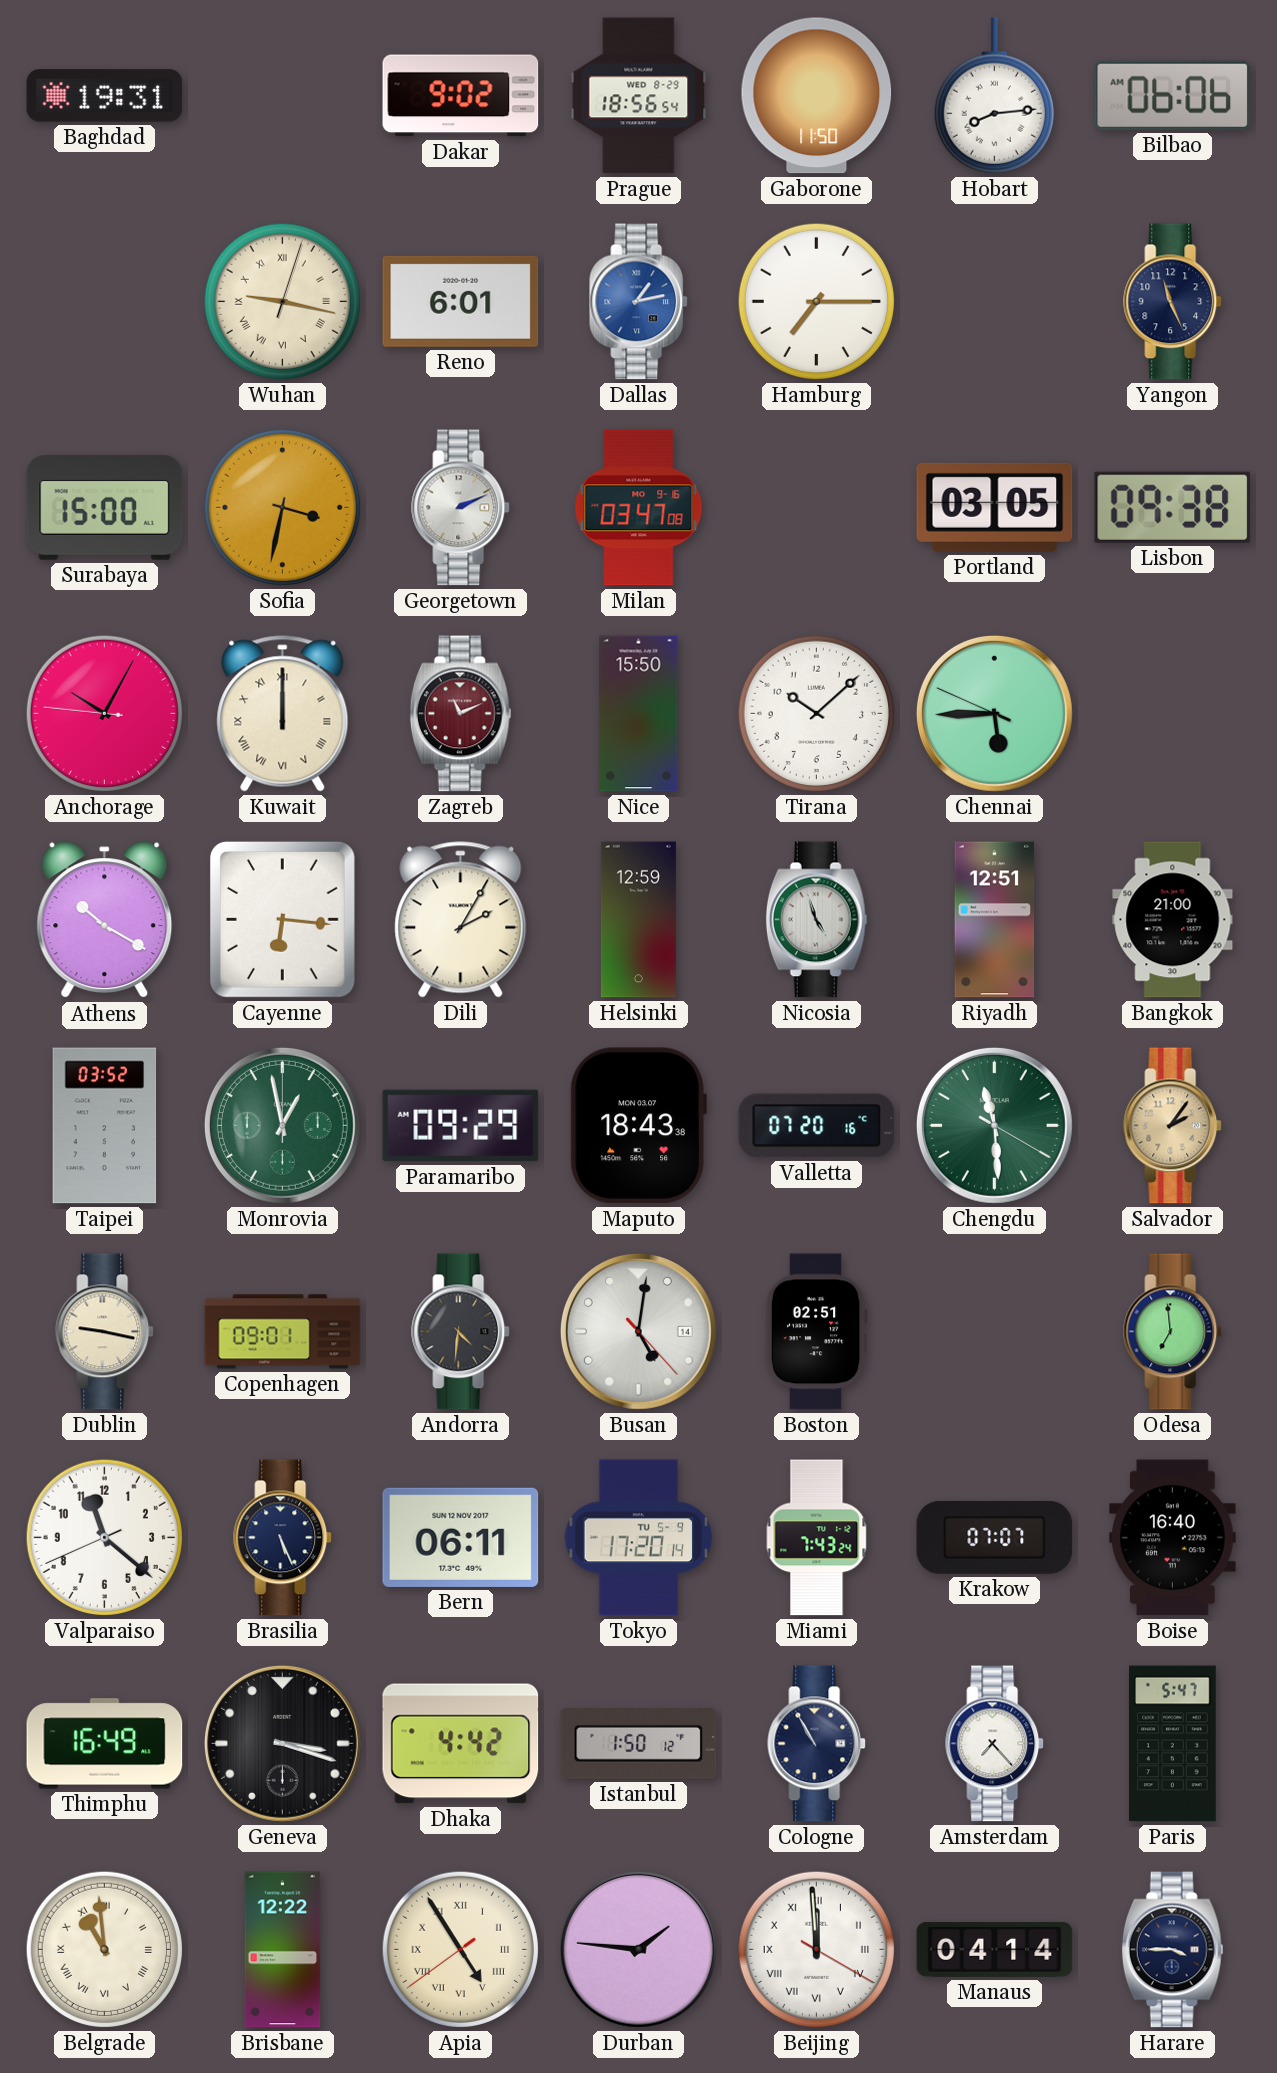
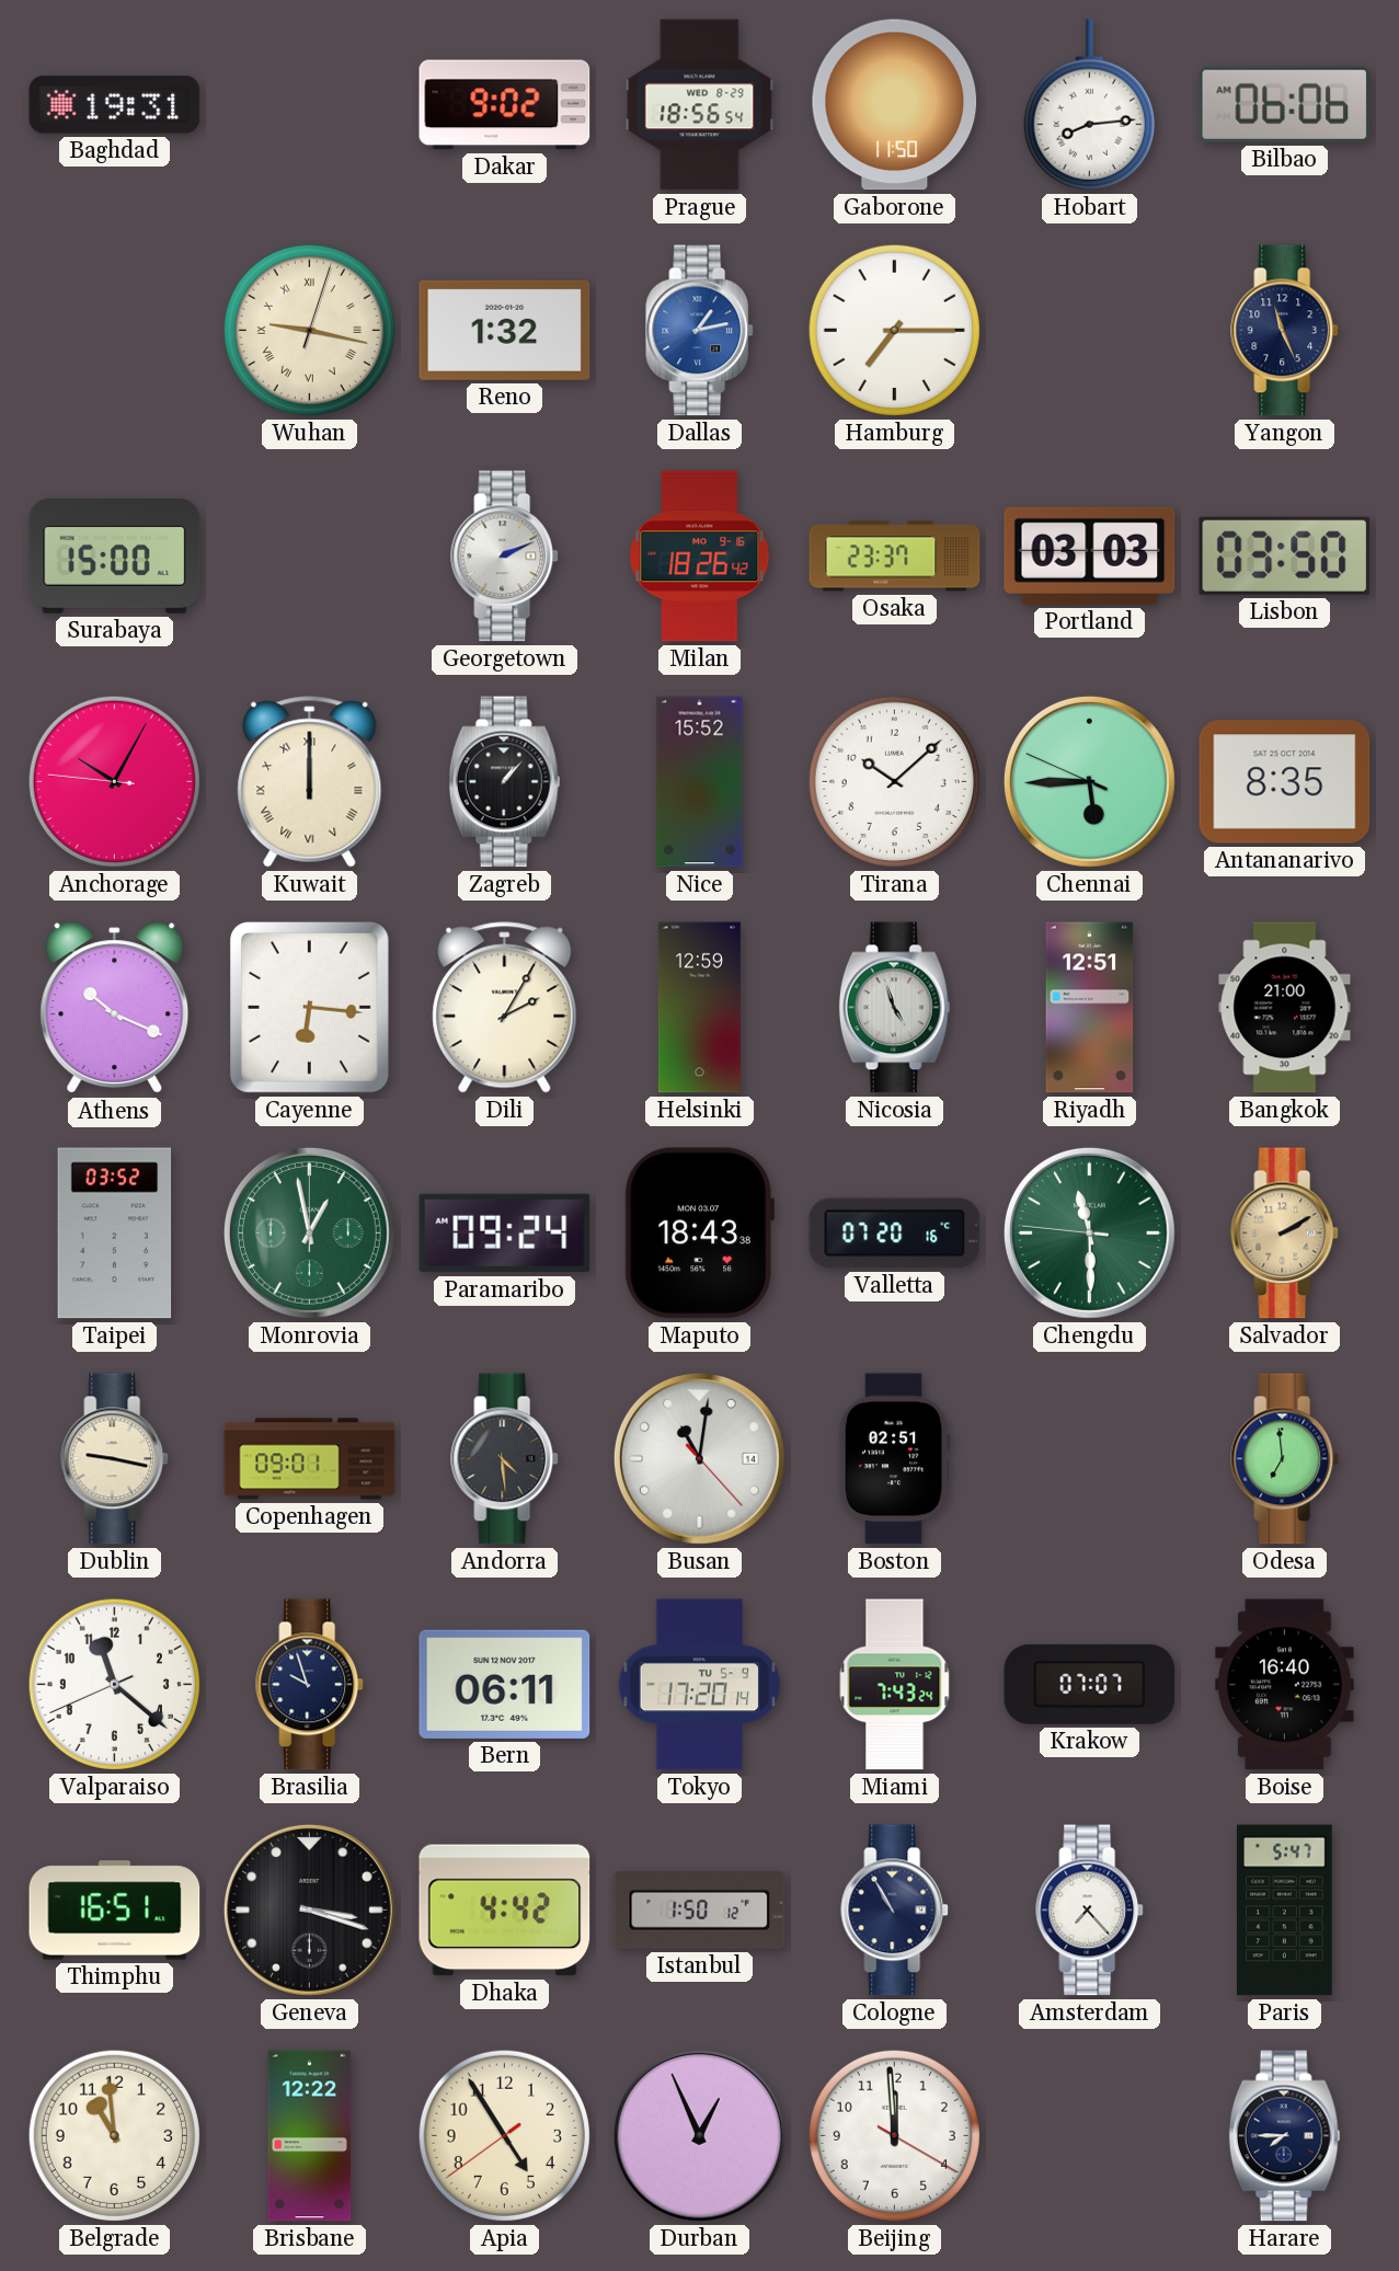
Reno: 6:01 -> 1:32
Sofia: 3:32 -> none
Milan: 03:47 -> 18:26
Osaka: none -> 23:37
Portland: 03:05 -> 03:03
Lisbon: 09:38 -> 03:50
Zagreb: 11:11 -> 1:07
Zagreb dial: burgundy -> black
Nice: 15:50 -> 15:52
Antananarivo: none -> 8:35
Athens: 10:20 -> 10:19
Paramaribo: 09:29 -> 09:24
Chengdu: 11:29:20 -> 11:29:46
Salvador: 2:06 -> 2:10
Andorra: 4:31 -> 4:29
Busan: 5:01 -> 11:01
Brasilia: 5:26 -> 9:57
Thimphu: 16:49 -> 16:51
Belgrade numerals: Roman -> Arabic
Apia numerals: Roman -> Arabic
Durban: 1:46 -> 12:56
Beijing numerals: Roman -> Arabic
Manaus: 04:14 -> none
Harare: 3:45 -> 7:45
